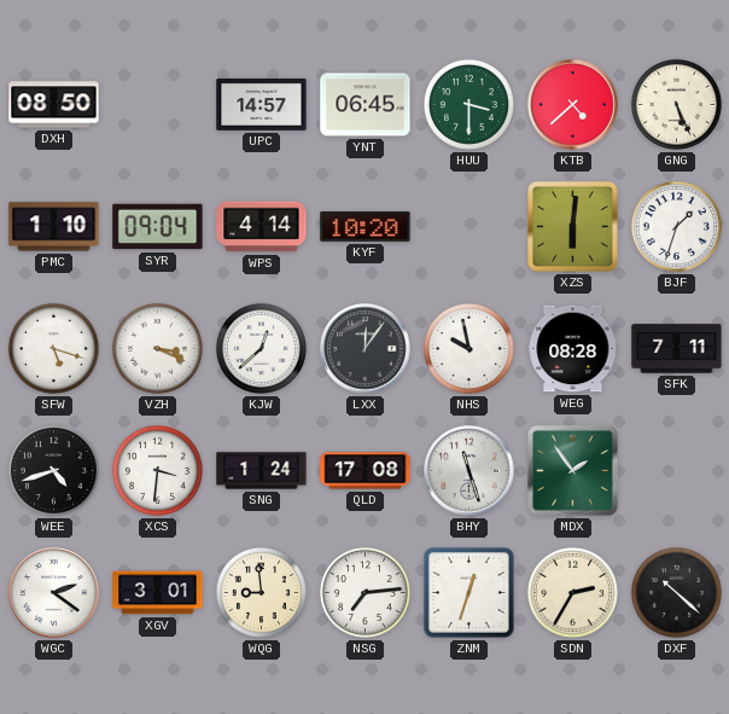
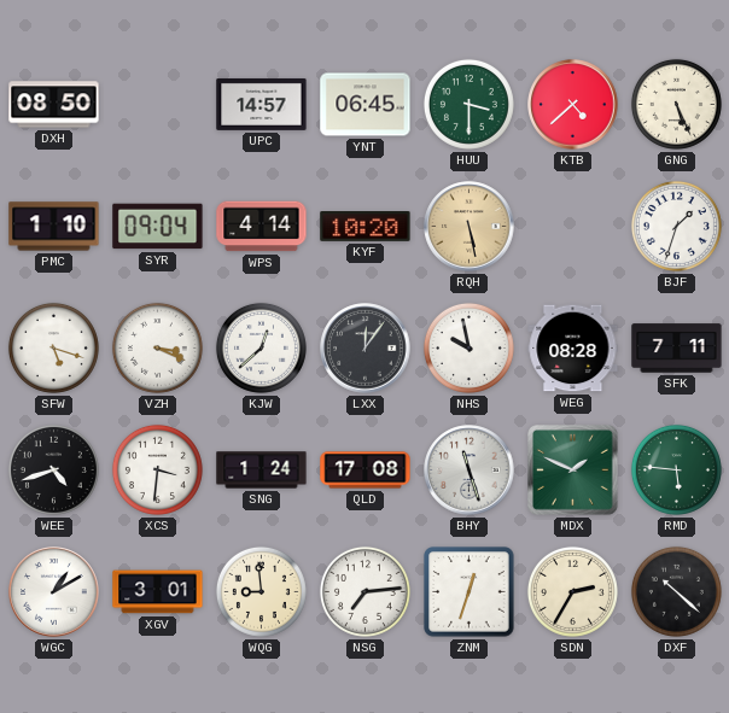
RQH: none -> 5:28
XZS: 6:01 -> none
MDX: 1:54 -> 1:49
RMD: none -> 5:46
WGC: 2:21 -> 1:10
